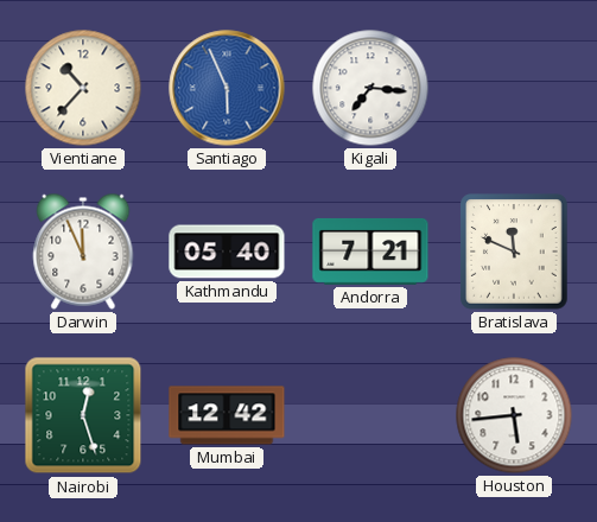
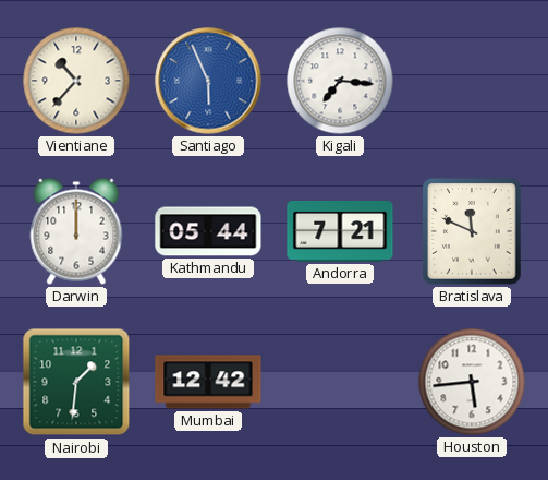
Darwin: 11:56 -> 12:00
Kathmandu: 05:40 -> 05:44
Nairobi: 12:27 -> 1:31
